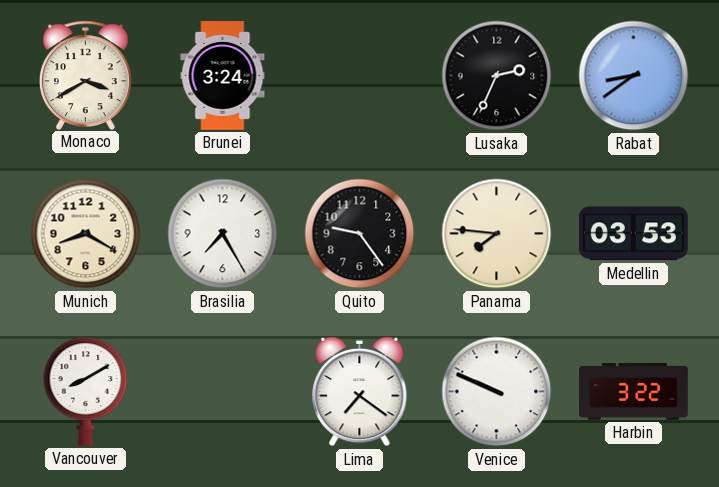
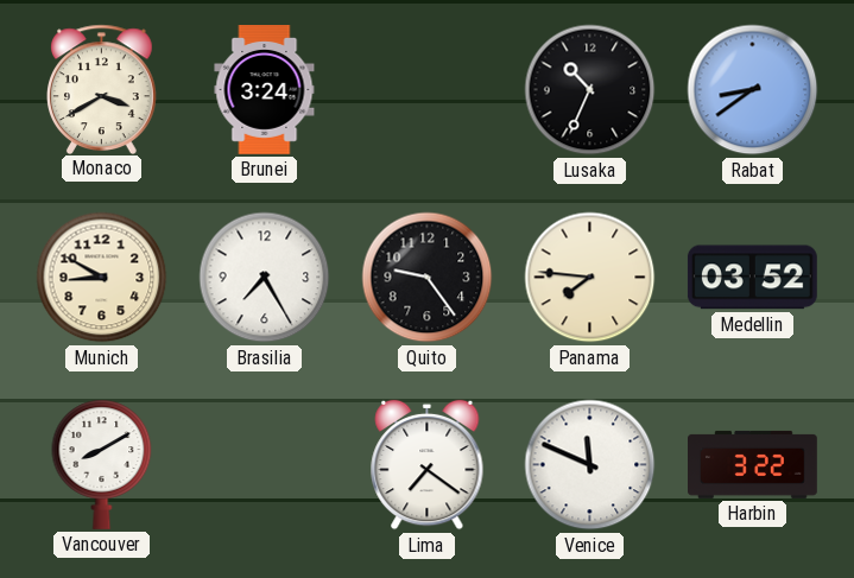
Lusaka: 2:34 -> 10:34
Munich: 8:20 -> 8:50
Medellin: 03:53 -> 03:52
Venice: 9:49 -> 11:49
